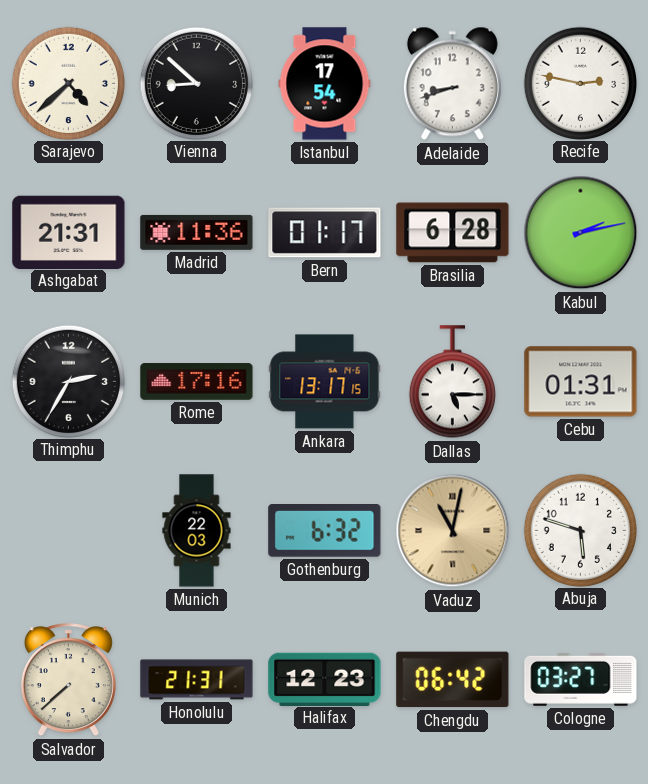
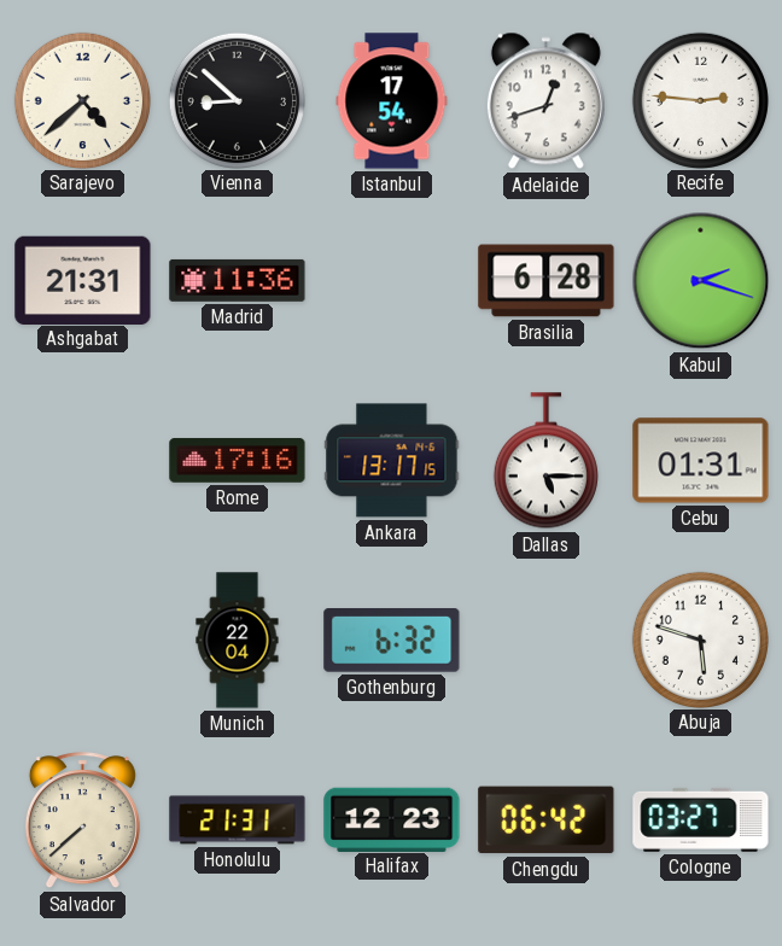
Adelaide: 8:42 -> 12:42
Recife: 2:47 -> 2:46
Bern: 01:17 -> none
Kabul: 2:13 -> 2:18
Thimphu: 2:35 -> none
Munich: 22:03 -> 22:04
Vaduz: 11:02 -> none
